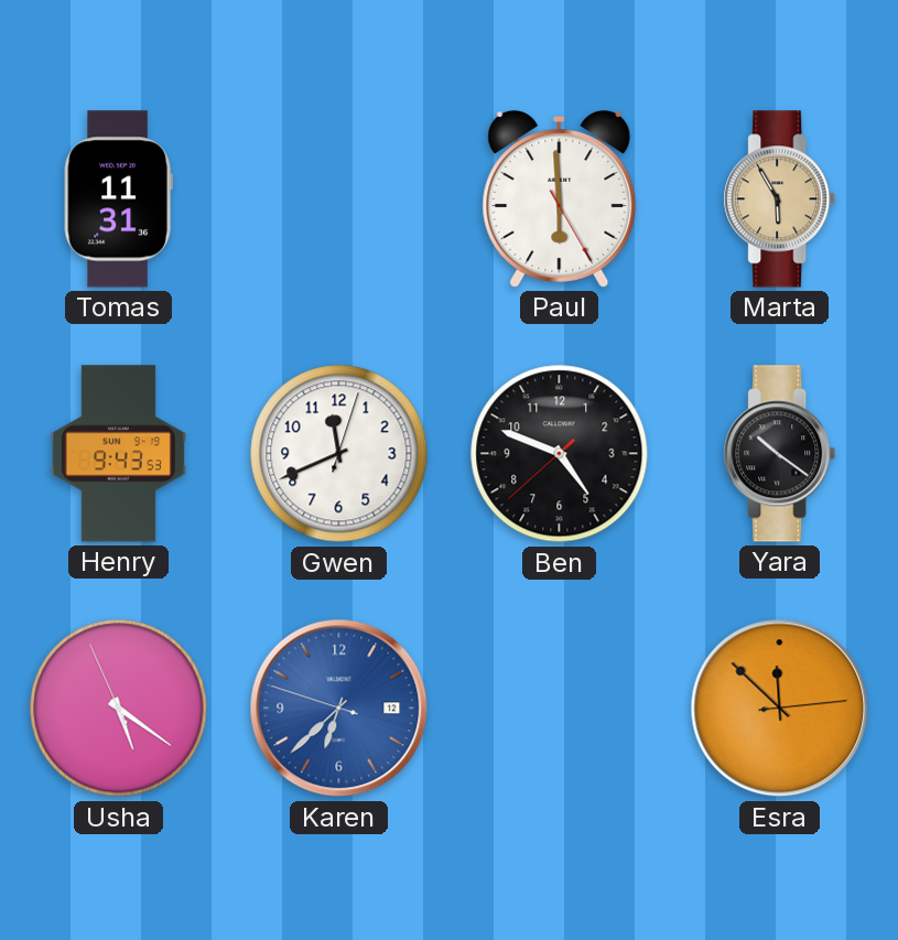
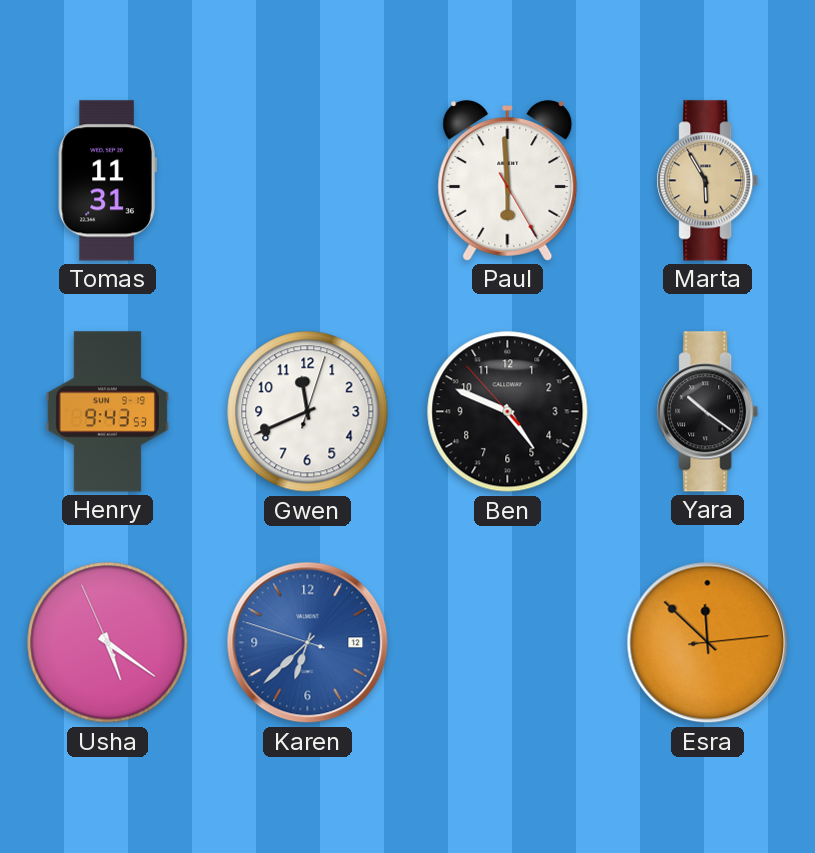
Ben: 4:48:38 -> 4:48:53
